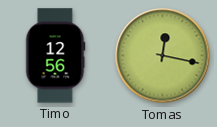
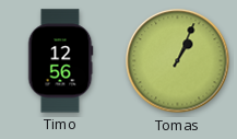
Tomas: 12:17 -> 1:04
